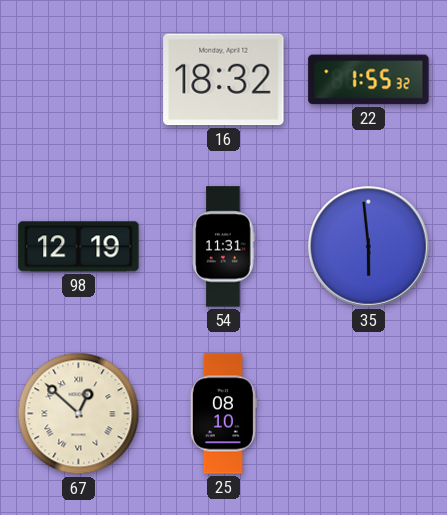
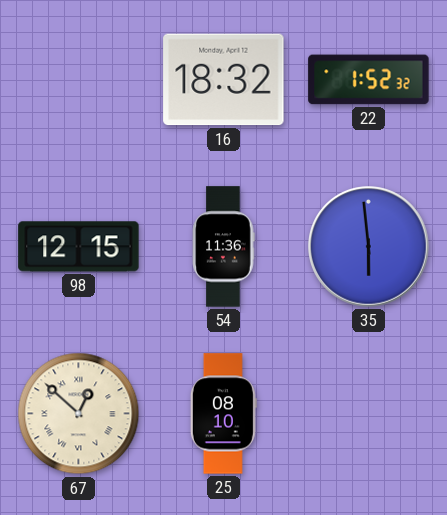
22: 1:55 -> 1:52
98: 12:19 -> 12:15
54: 11:31 -> 11:36
